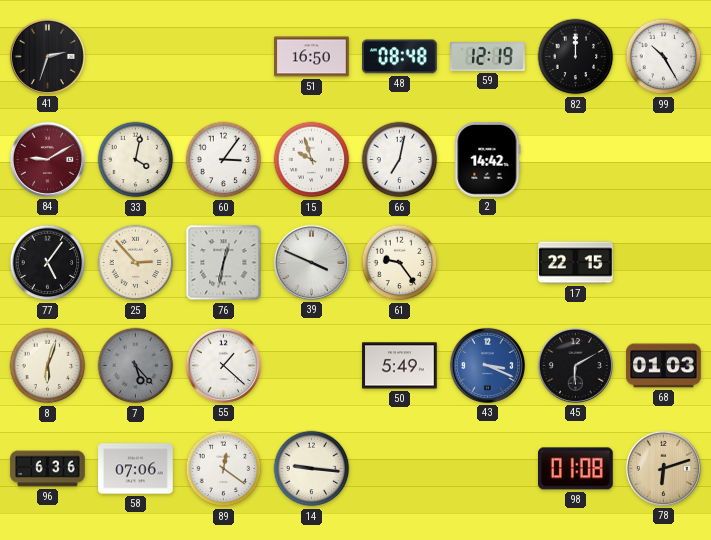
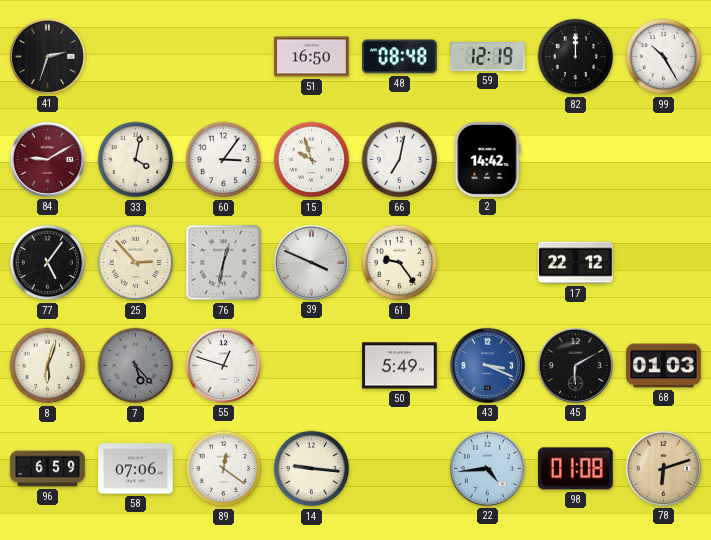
17: 22:15 -> 22:12
55: 1:22 -> 12:48
96: 6:36 -> 6:59
22: none -> 4:44
